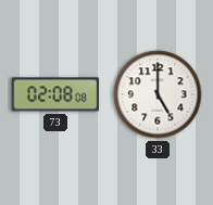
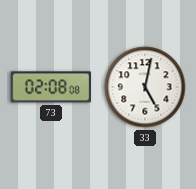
33: 5:00 -> 5:02
